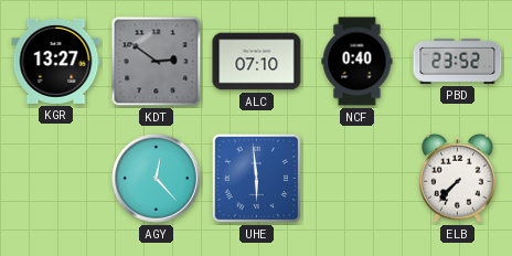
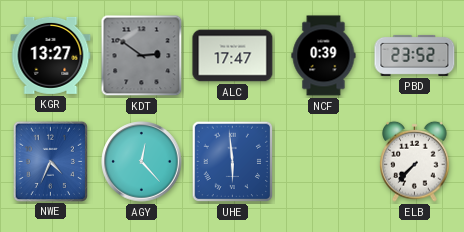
ALC: 07:10 -> 17:47
NCF: 0:40 -> 0:39
NWE: none -> 4:34
